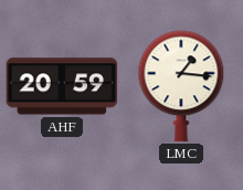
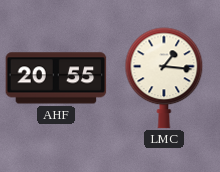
AHF: 20:59 -> 20:55
